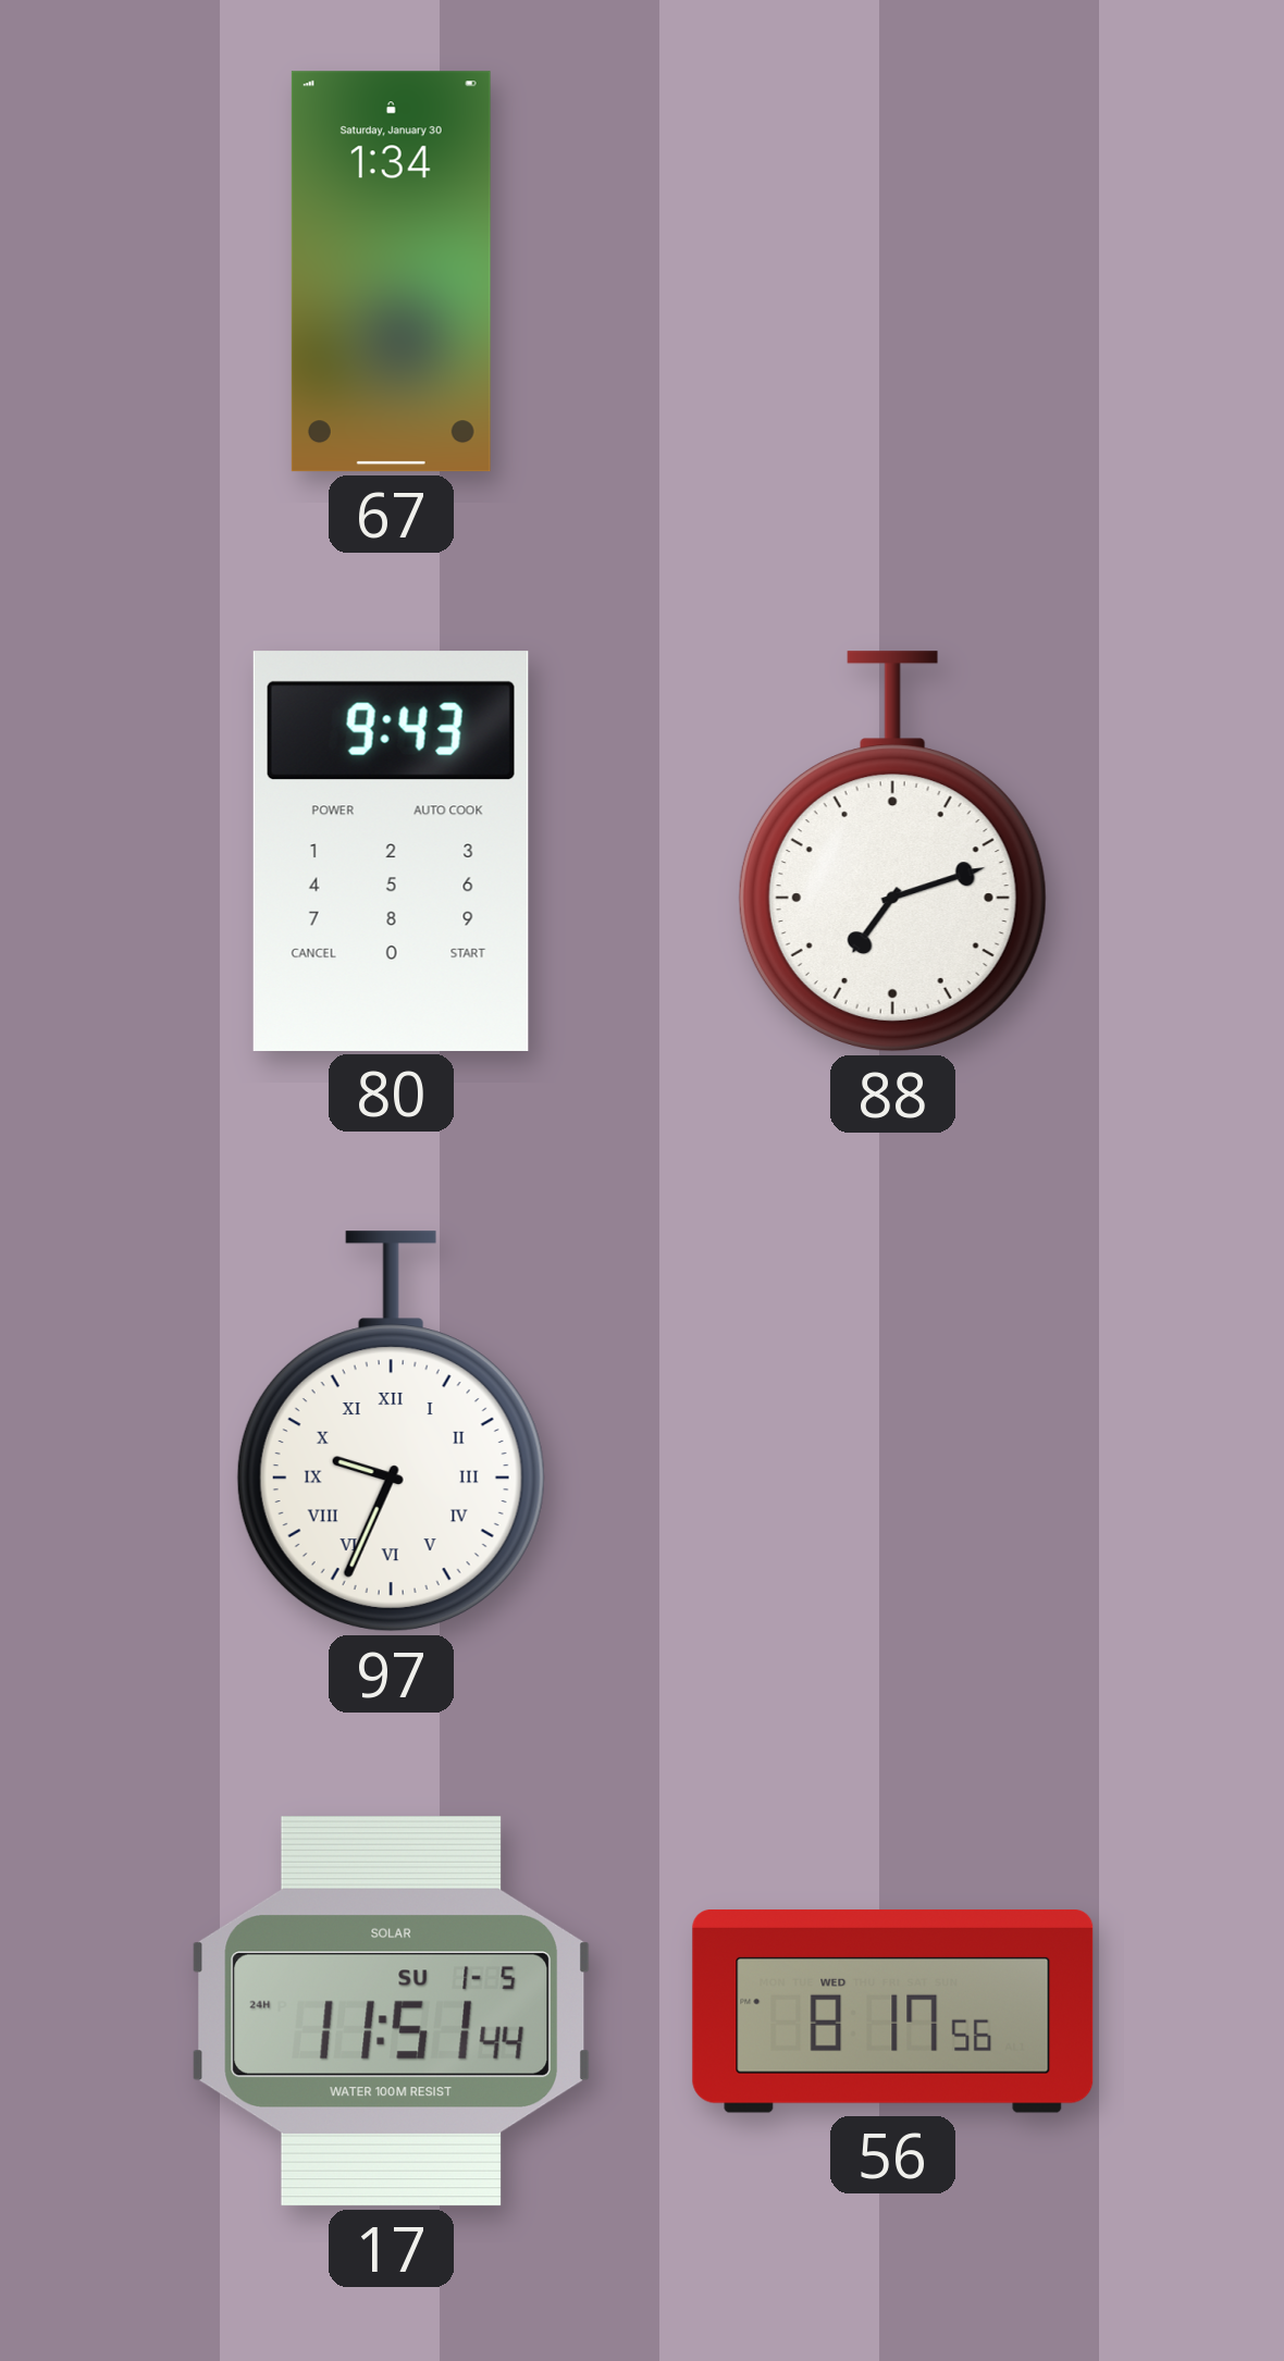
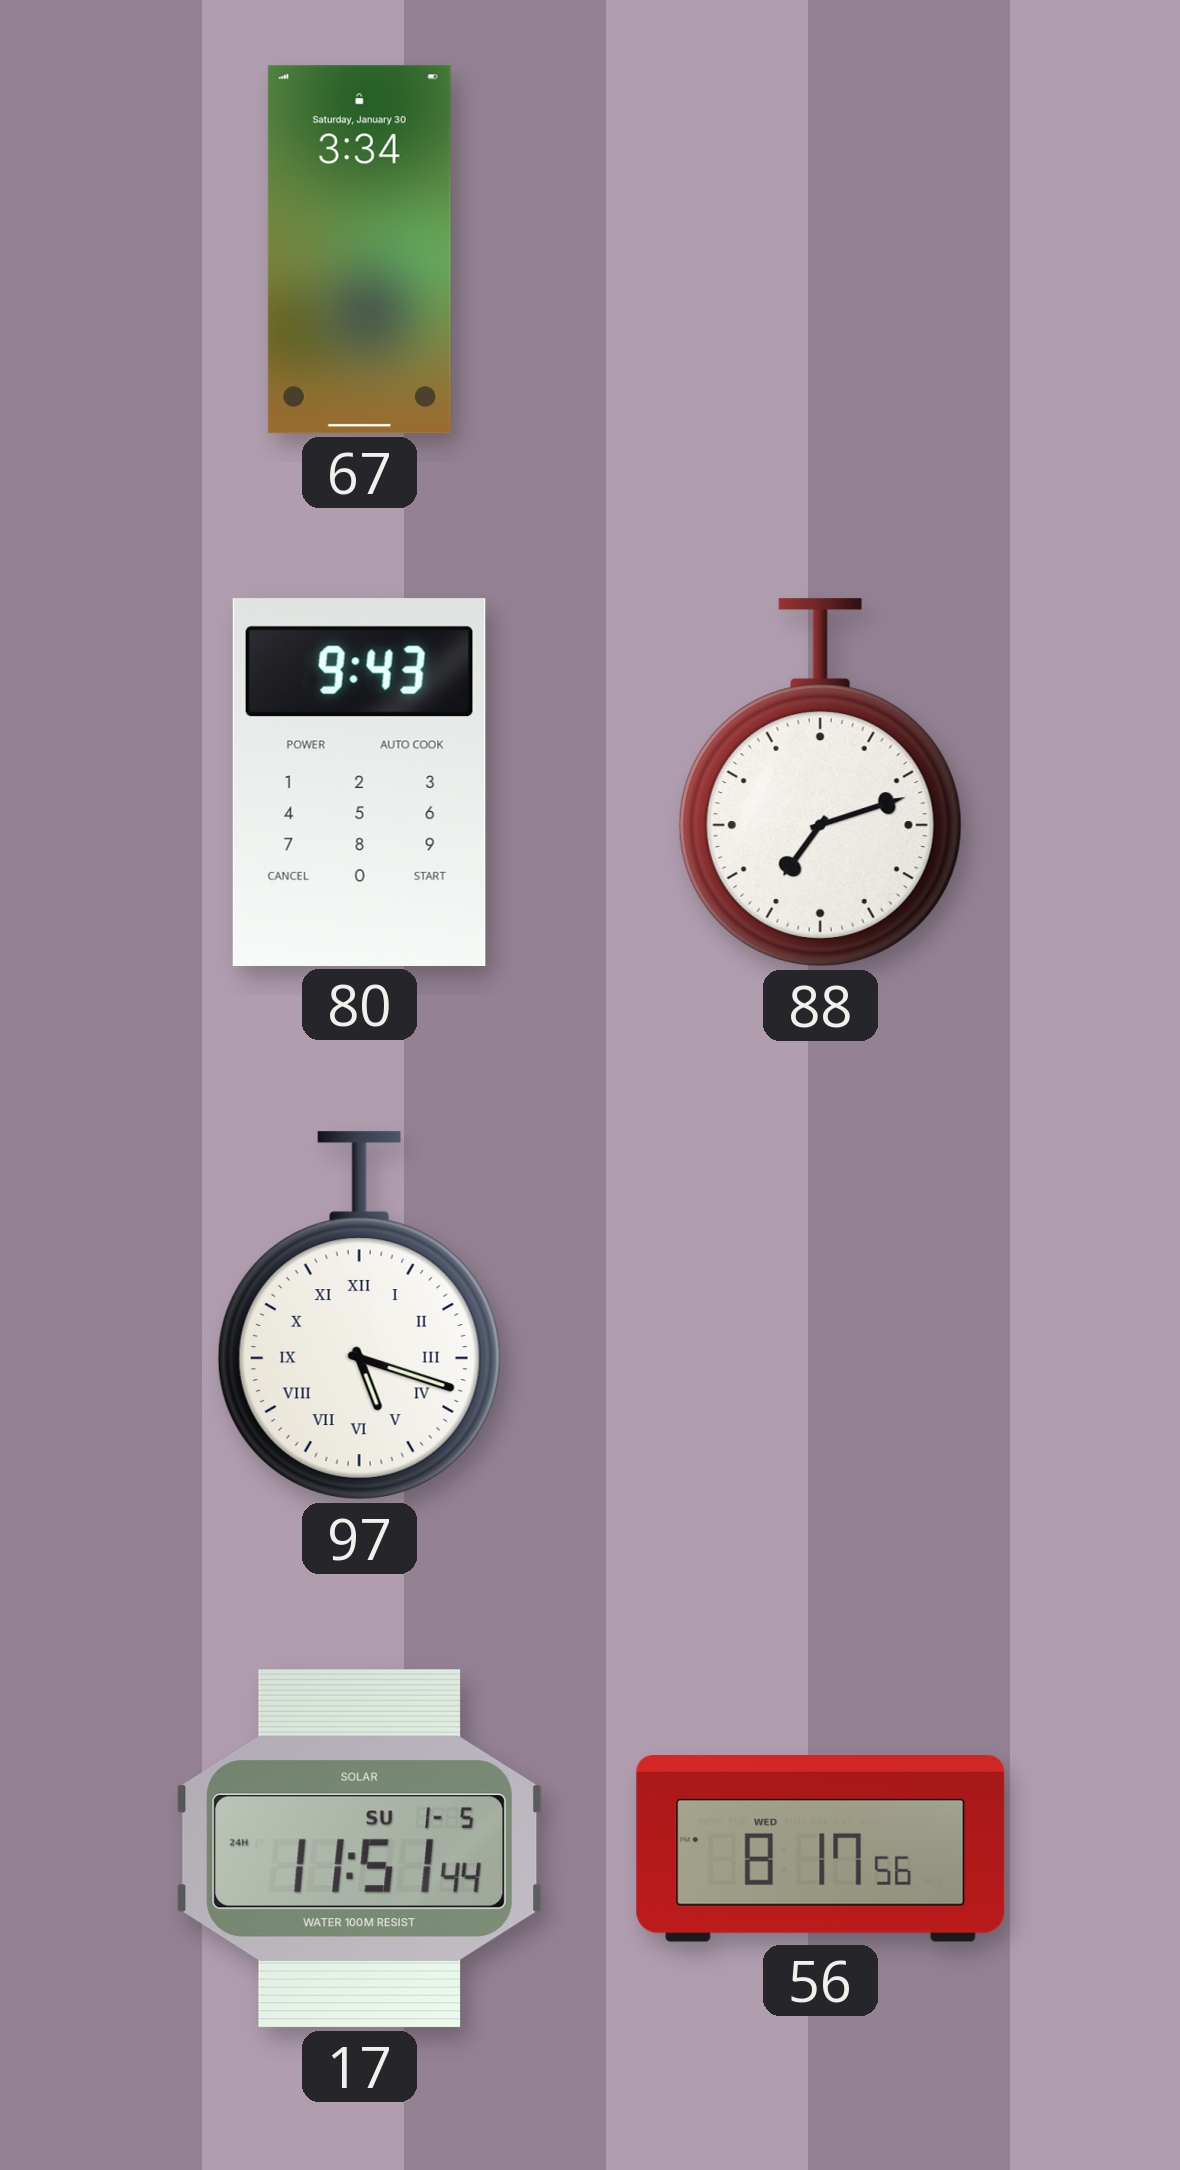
67: 1:34 -> 3:34
97: 9:34 -> 5:18
